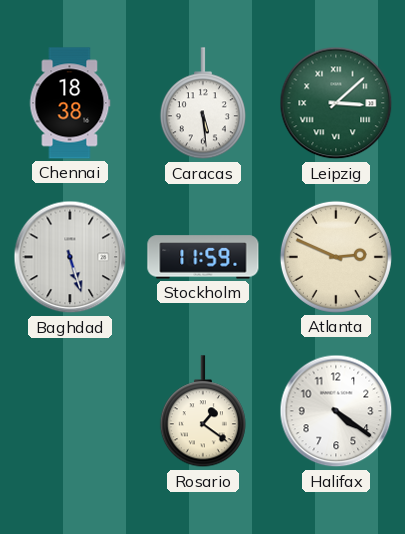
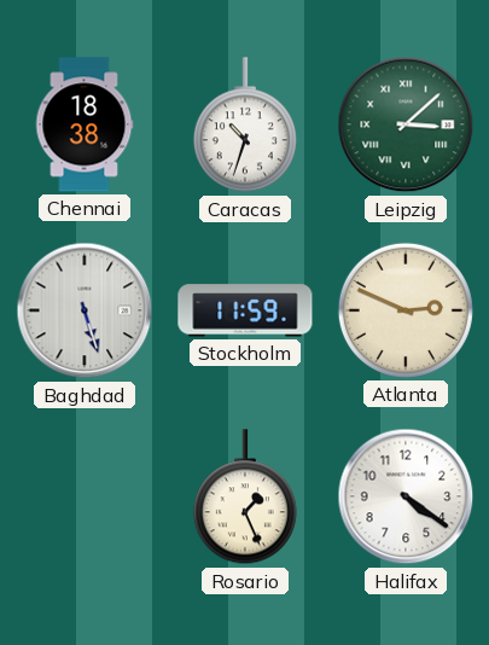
Caracas: 5:29 -> 10:33
Rosario: 1:21 -> 1:26
